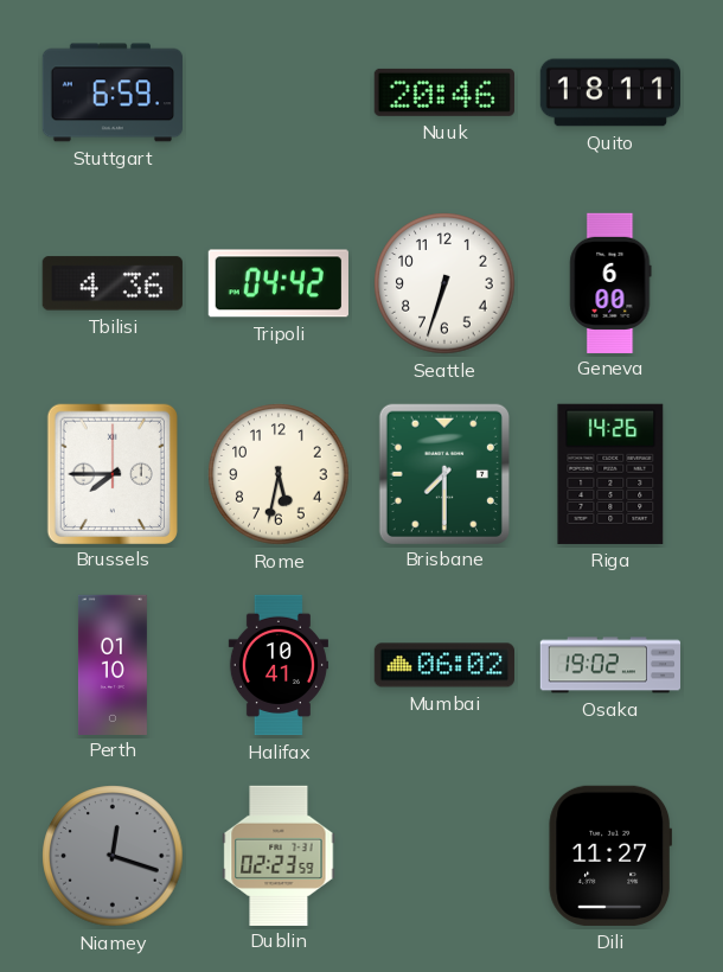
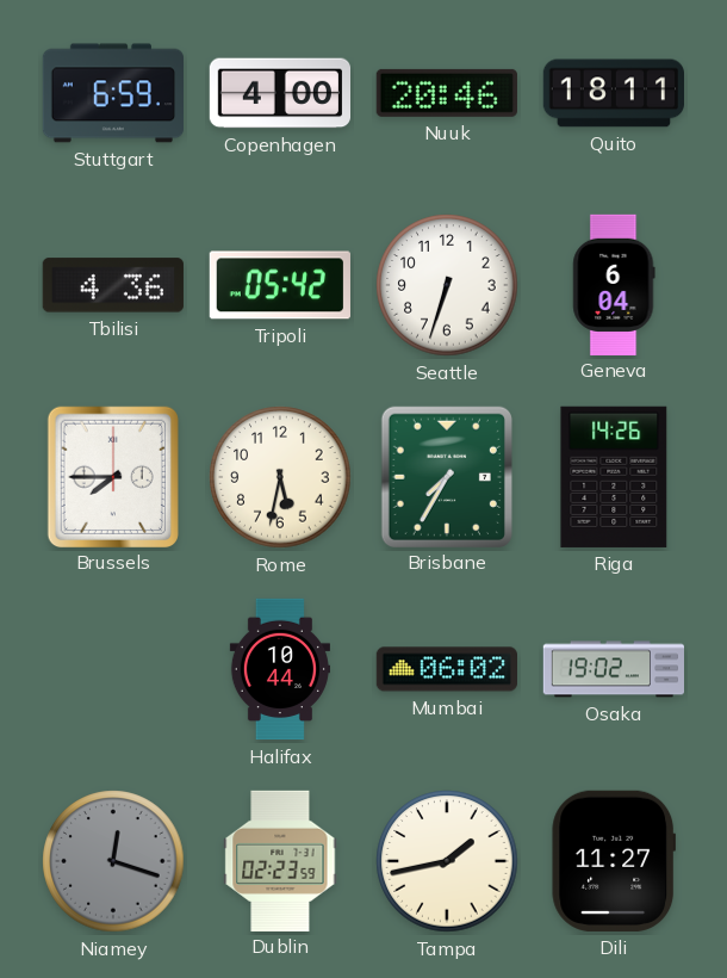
Copenhagen: none -> 4:00
Tripoli: 04:42 -> 05:42
Geneva: 6:00 -> 6:04
Brisbane: 7:30 -> 7:35
Perth: 01:10 -> none
Halifax: 10:41 -> 10:44
Tampa: none -> 1:43
